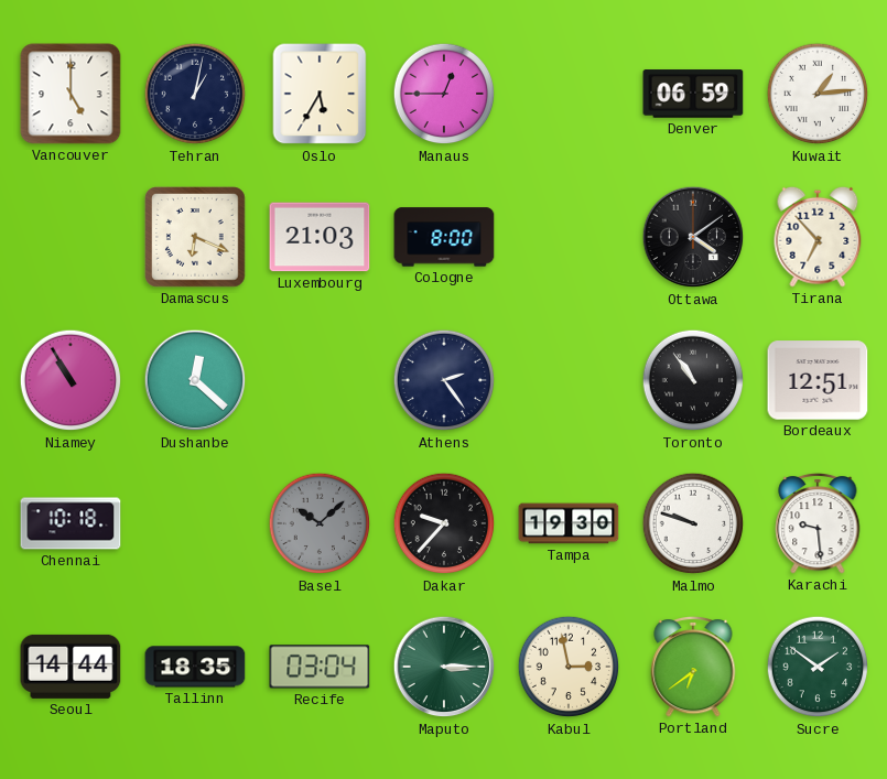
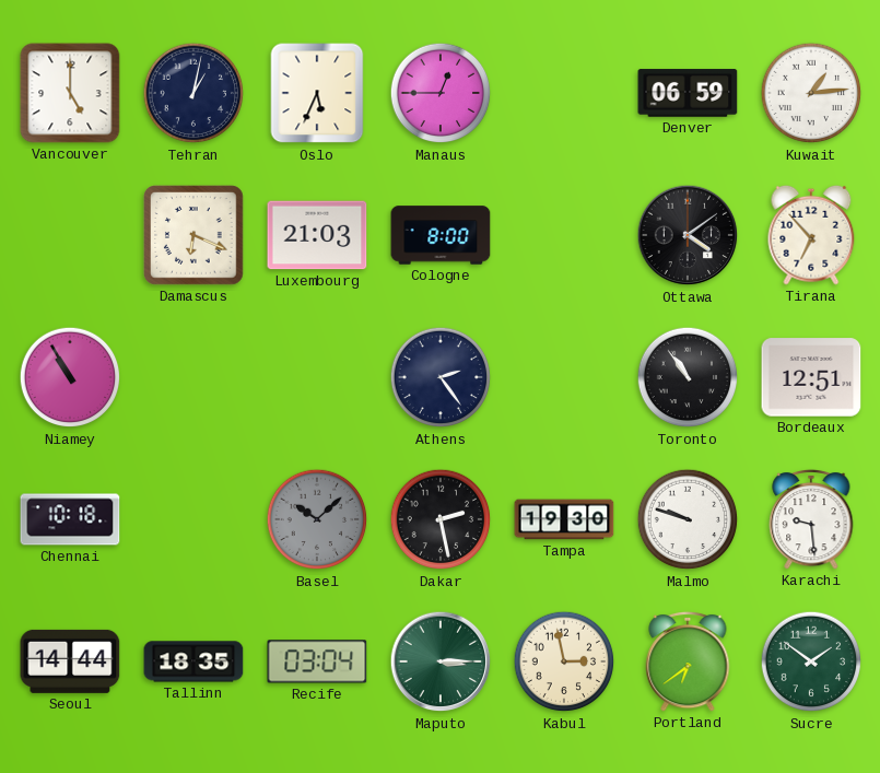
Oslo: 5:35 -> 5:34
Dushanbe: 12:22 -> none
Dakar: 9:37 -> 2:28
